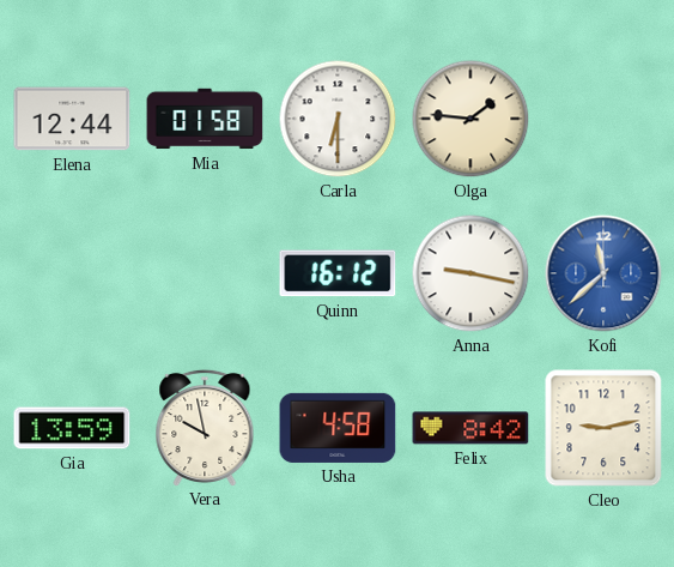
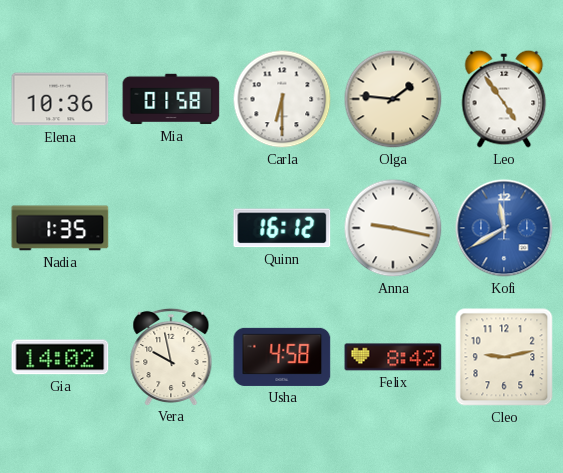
Elena: 12:44 -> 10:36
Leo: none -> 4:54
Nadia: none -> 1:35
Kofi: 11:38 -> 11:40
Gia: 13:59 -> 14:02
